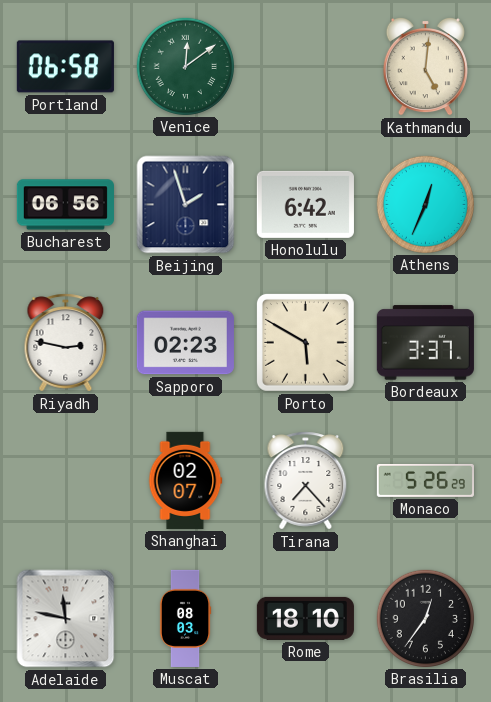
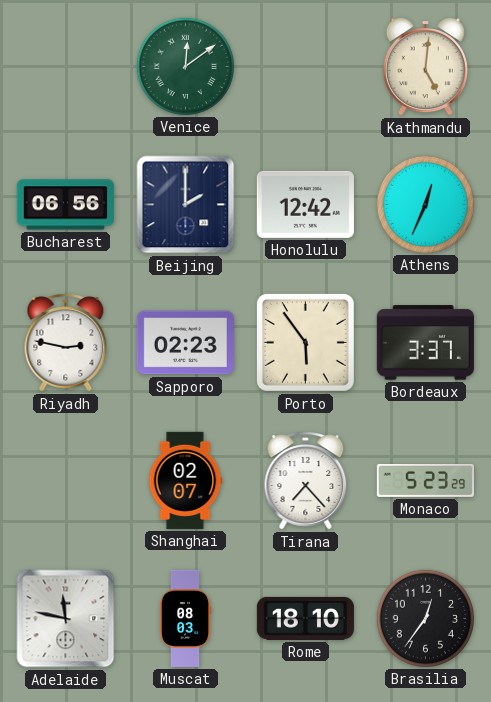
Portland: 06:58 -> none
Beijing: 1:57 -> 2:00
Honolulu: 6:42 -> 12:42
Porto: 5:50 -> 5:54
Monaco: 5:26 -> 5:23
